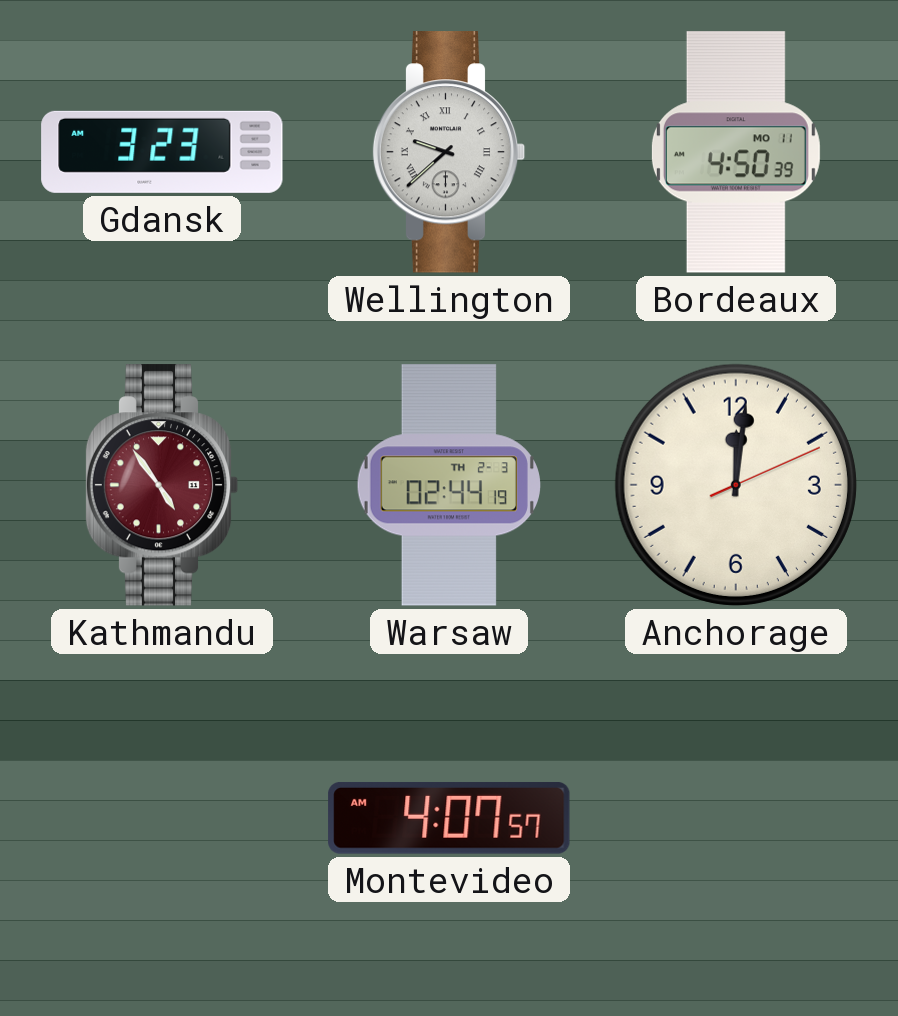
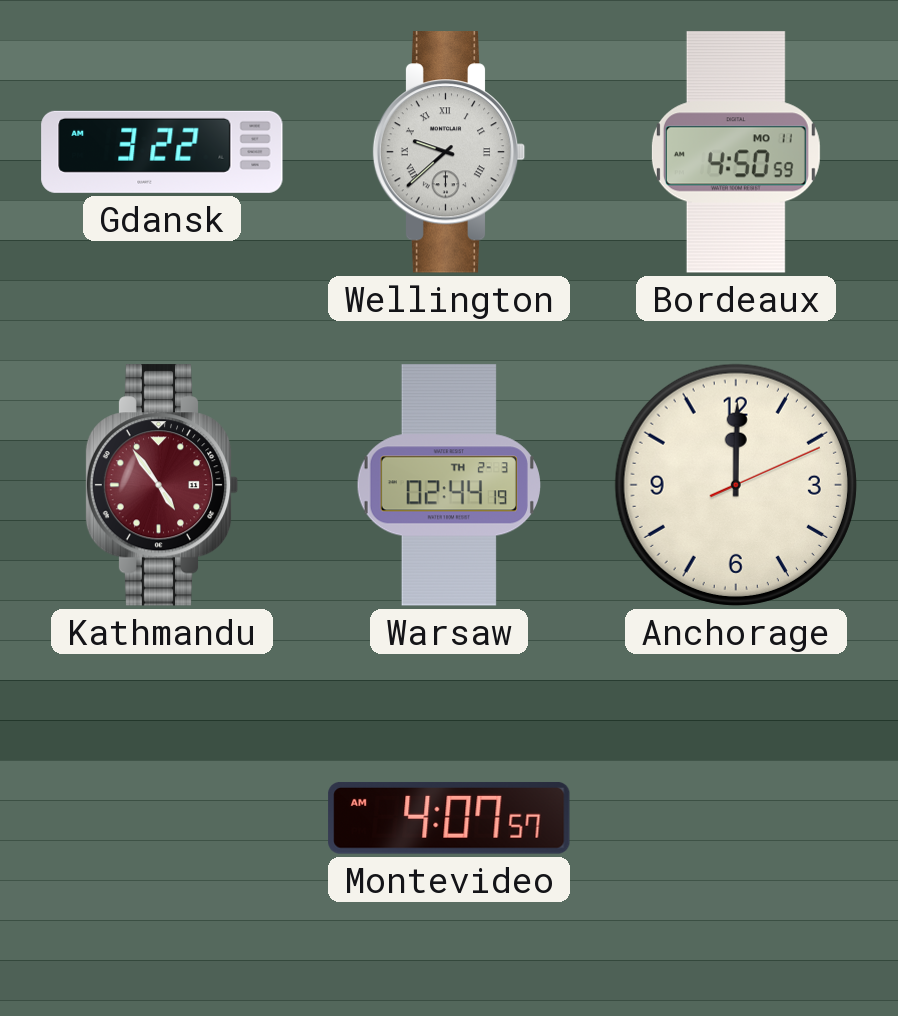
Gdansk: 3:23 -> 3:22
Bordeaux: 4:50:39 -> 4:50:59
Anchorage: 12:01 -> 12:00
